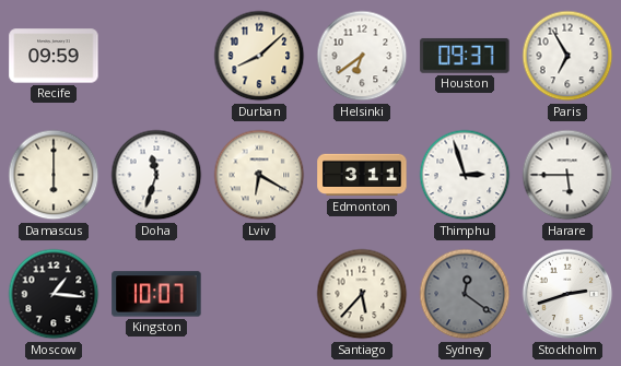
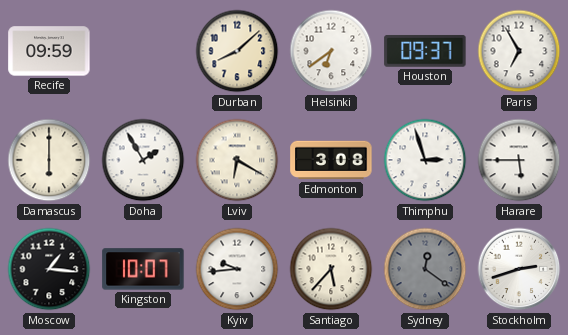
Doha: 11:33 -> 1:55
Edmonton: 3:11 -> 3:08
Kyiv: none -> 9:44
